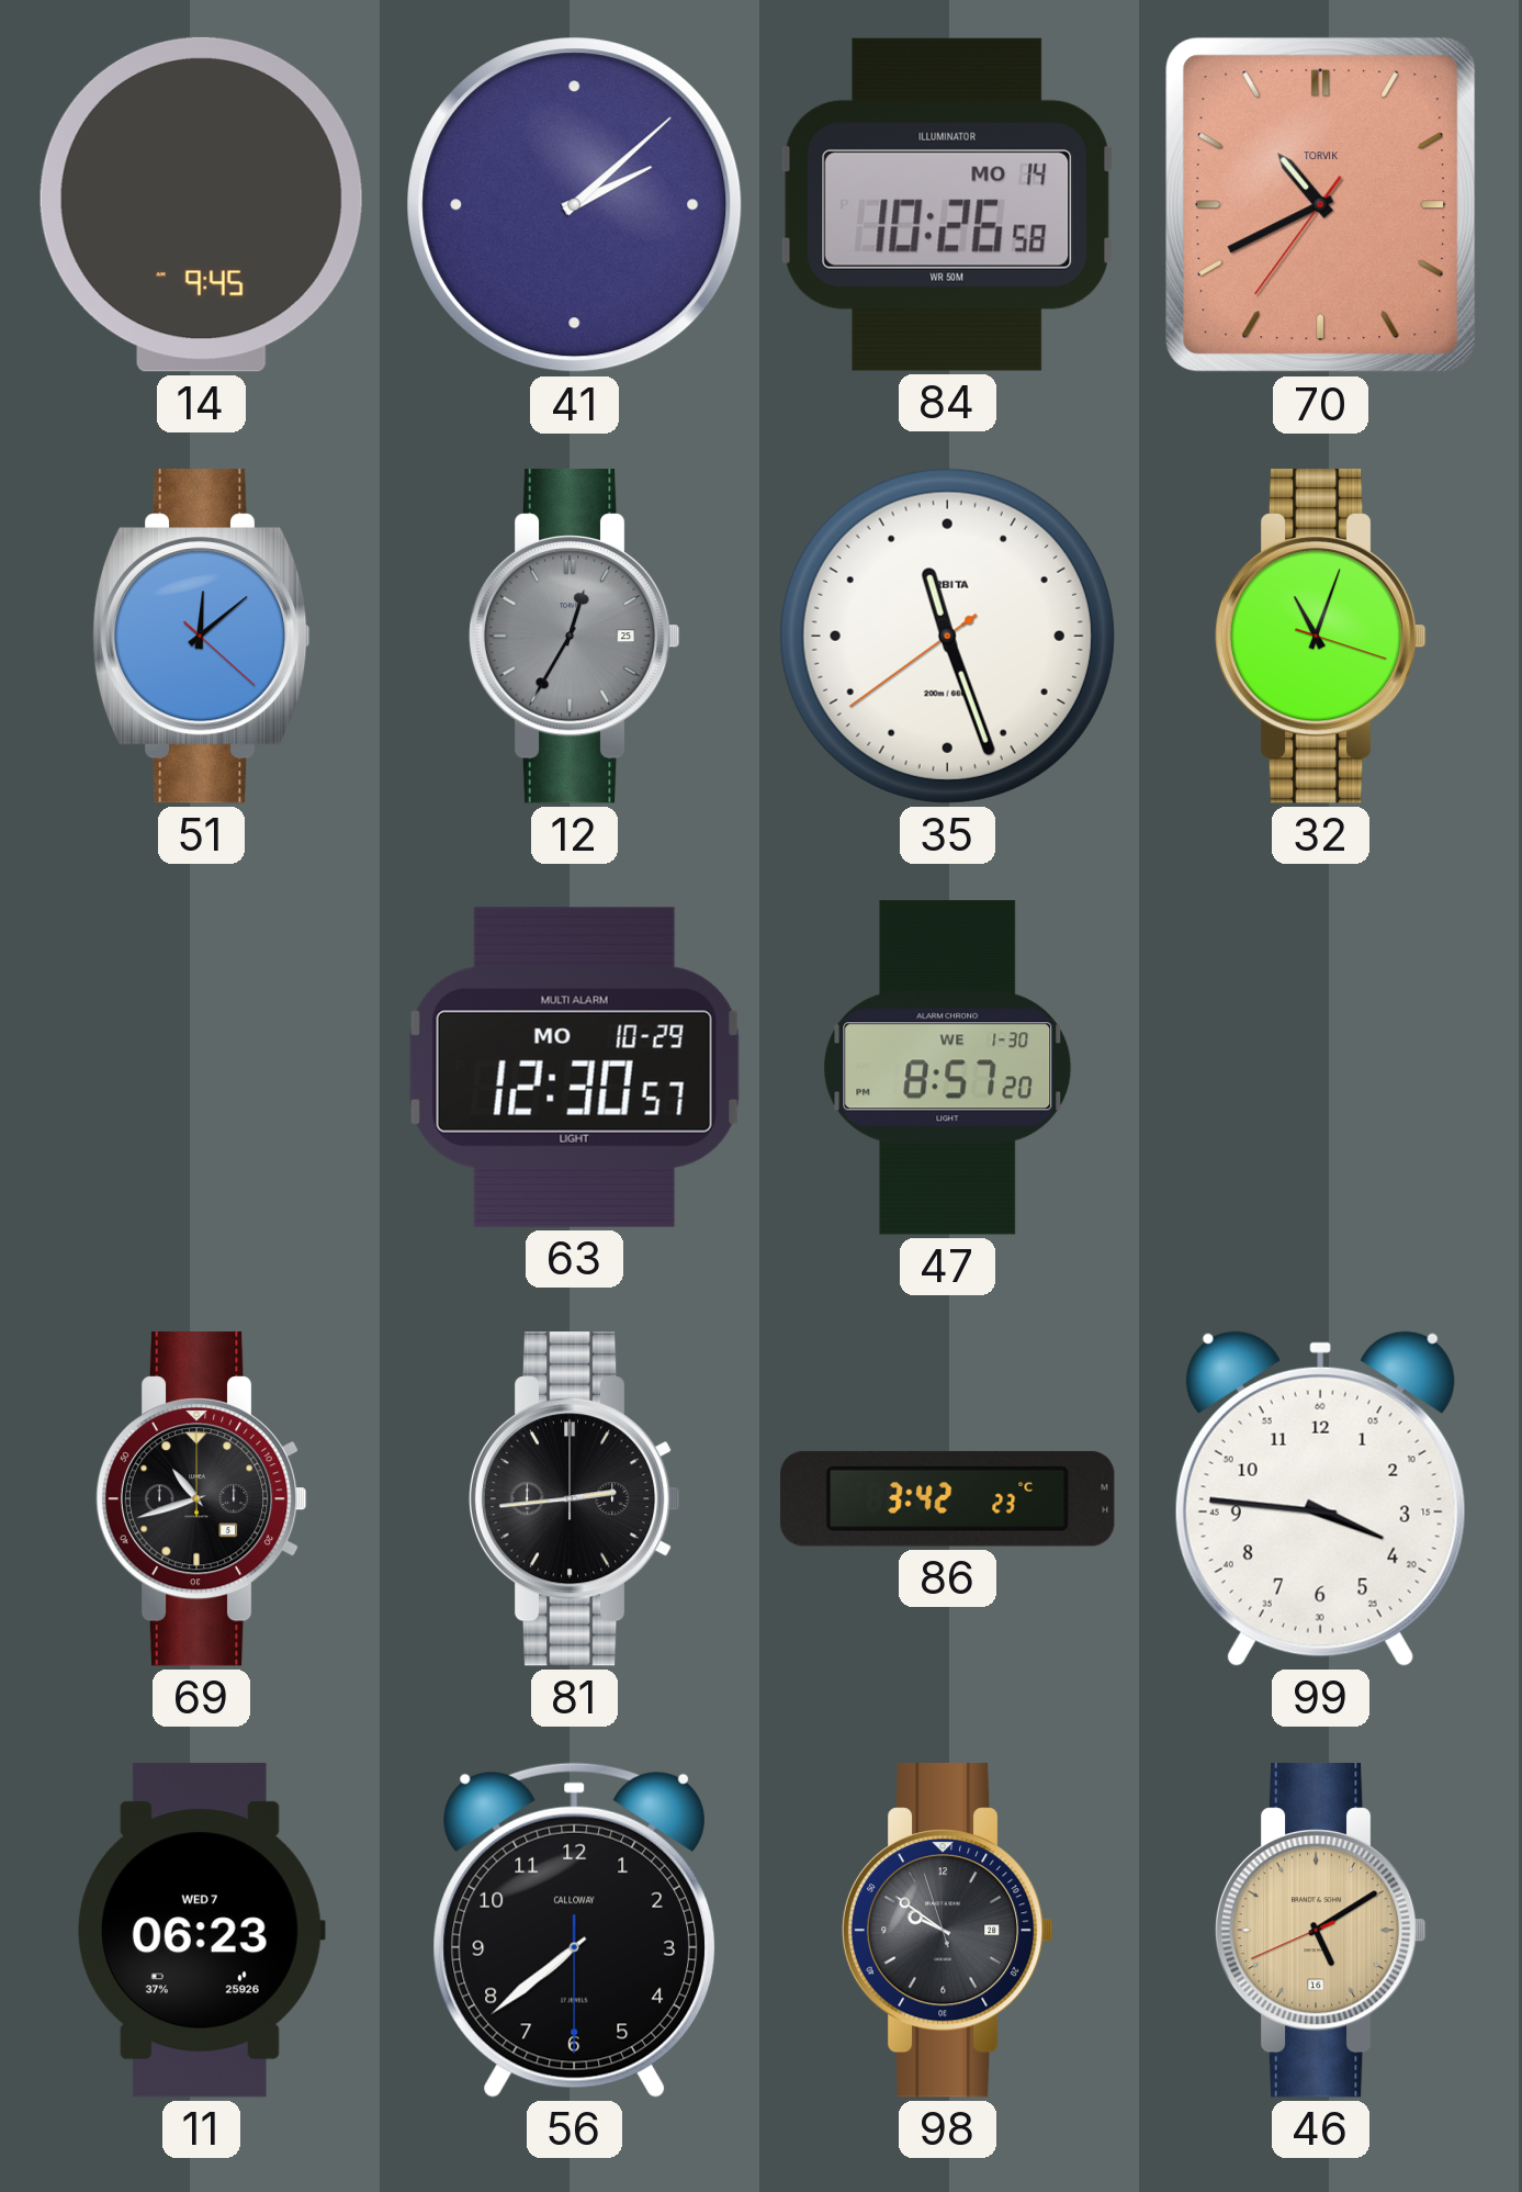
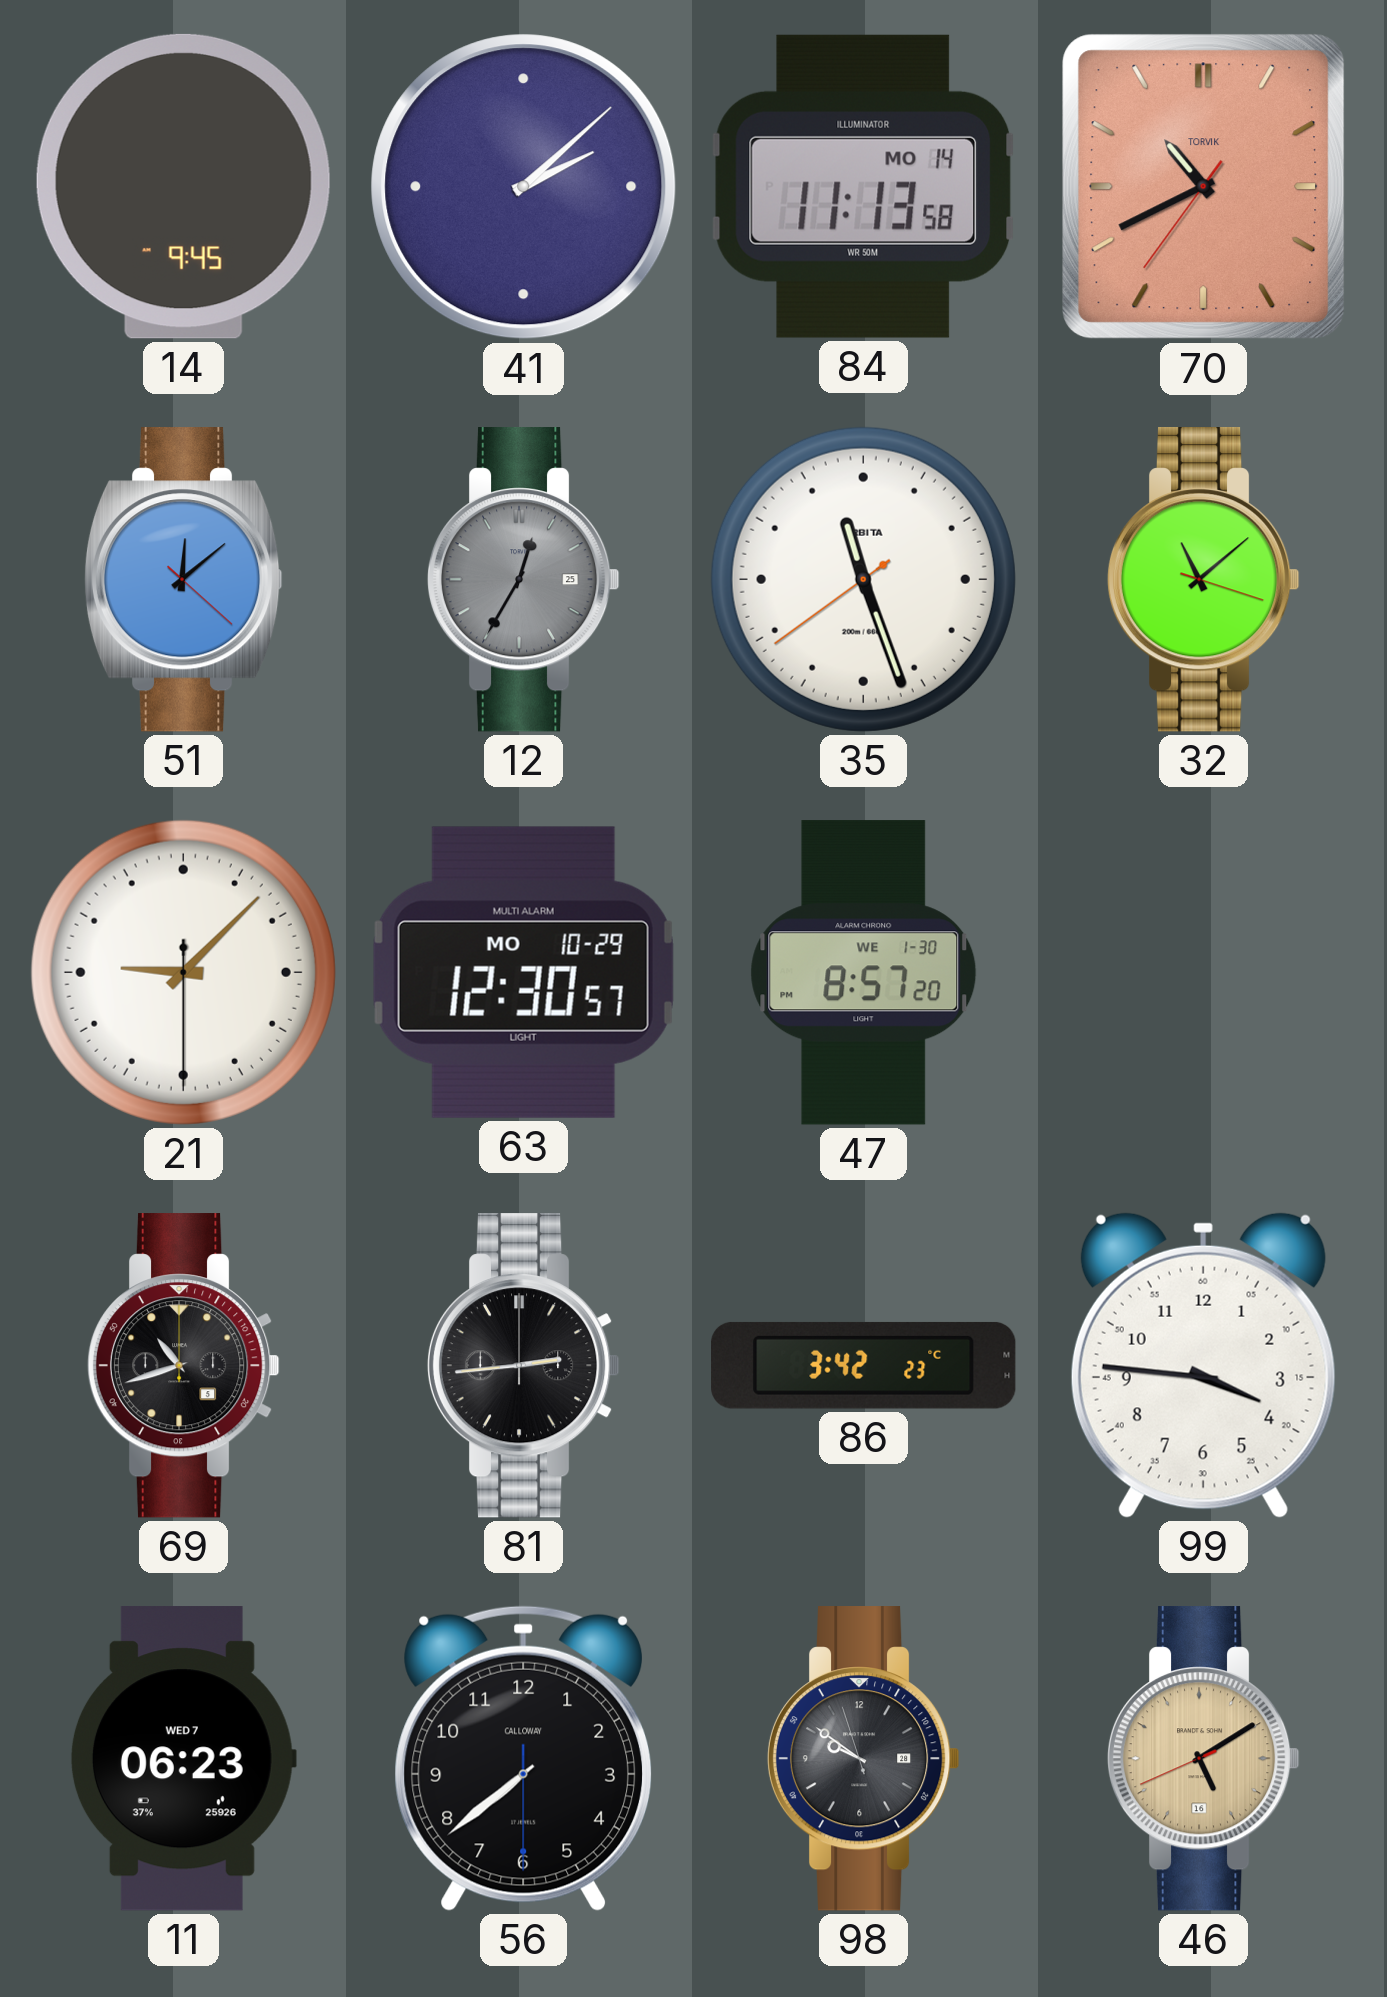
84: 10:26 -> 11:13
32: 11:03 -> 11:08
21: none -> 9:07
